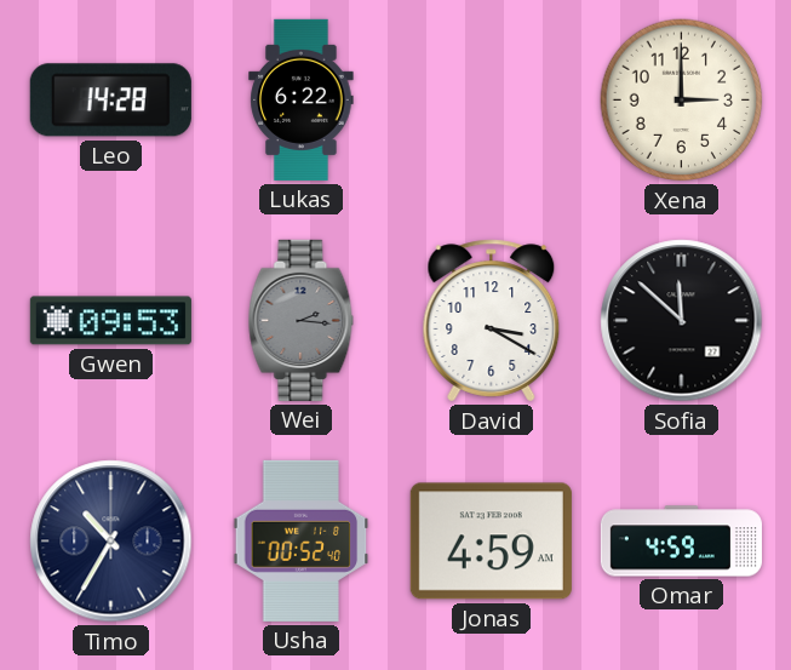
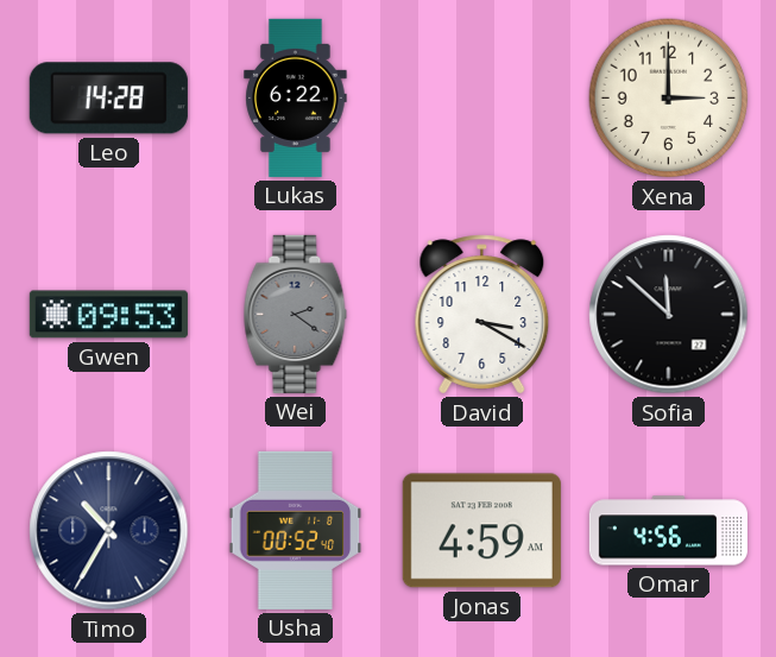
Wei: 2:16 -> 2:21
Omar: 4:59 -> 4:56
